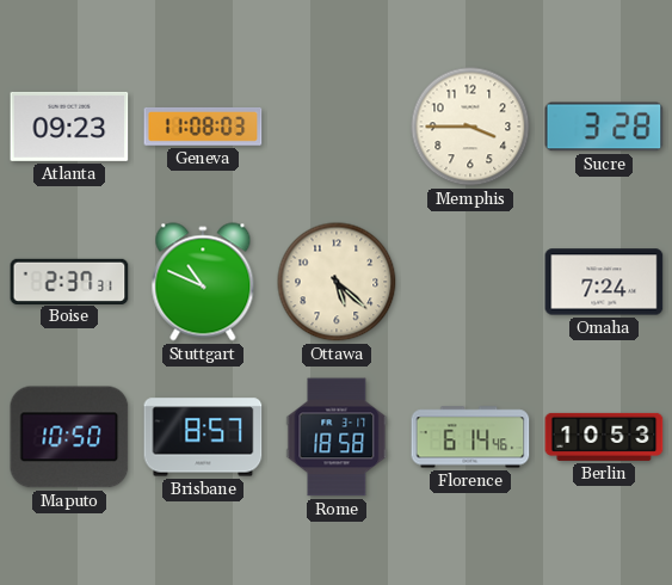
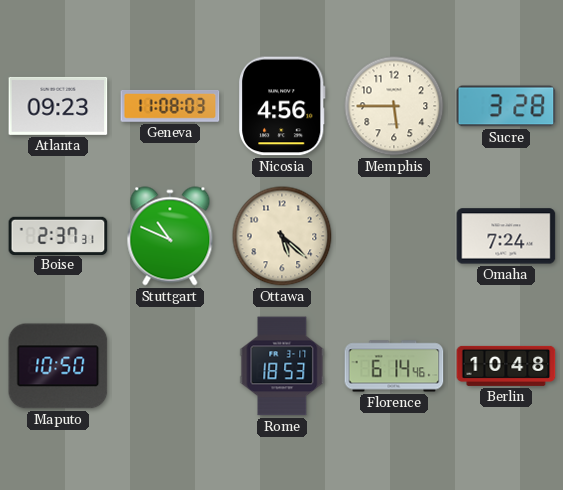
Nicosia: none -> 4:56
Memphis: 3:45 -> 5:45
Brisbane: 8:57 -> none
Rome: 18:58 -> 18:53
Berlin: 10:53 -> 10:48
